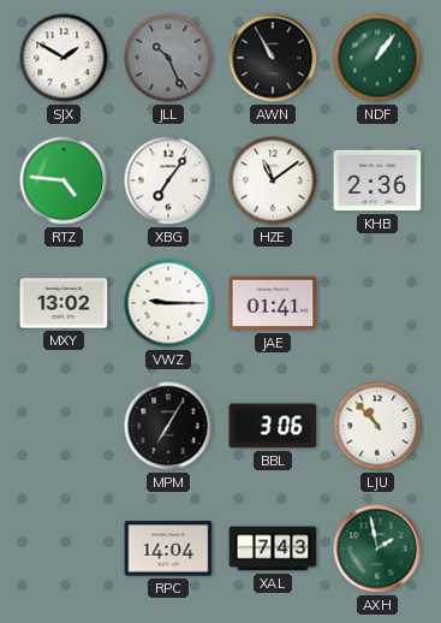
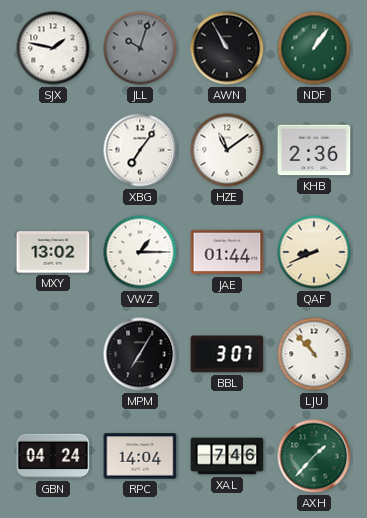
SJX: 1:50 -> 1:47
JLL: 10:26 -> 10:03
RTZ: 4:46 -> none
VWZ: 9:15 -> 1:15
JAE: 01:41 -> 01:44
QAF: none -> 8:41
BBL: 3:06 -> 3:07
GBN: none -> 04:24
XAL: 7:43 -> 7:46
AXH: 1:58 -> 1:37
